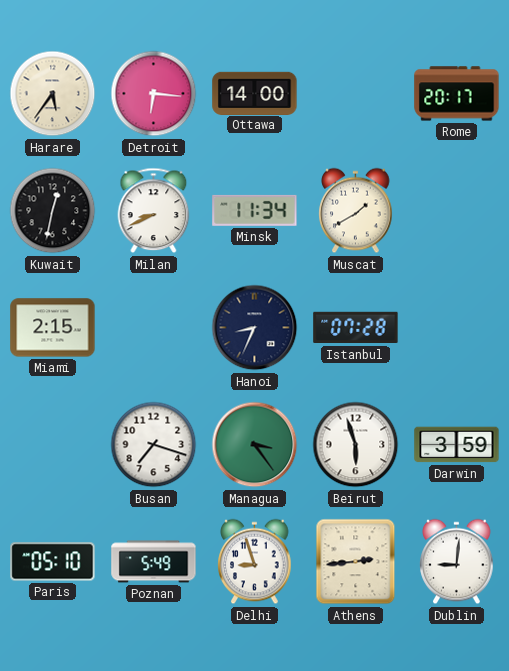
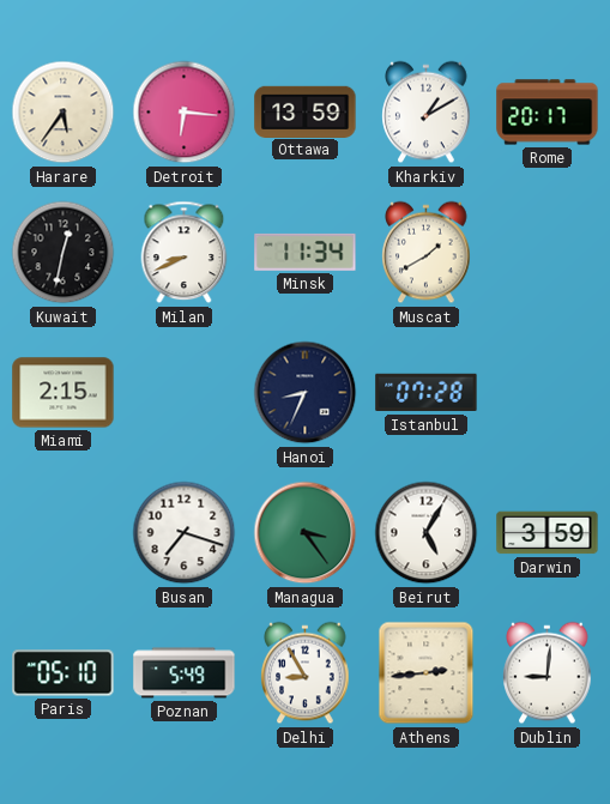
Ottawa: 14:00 -> 13:59
Kharkiv: none -> 1:10
Beirut: 5:57 -> 5:05
Delhi: 8:57 -> 8:55
